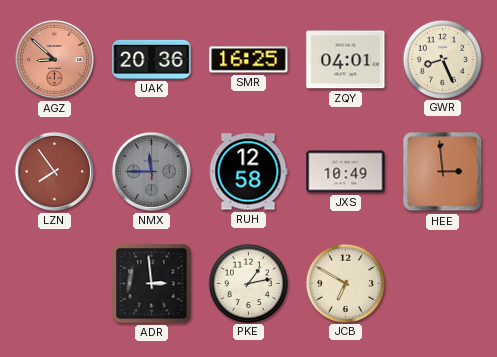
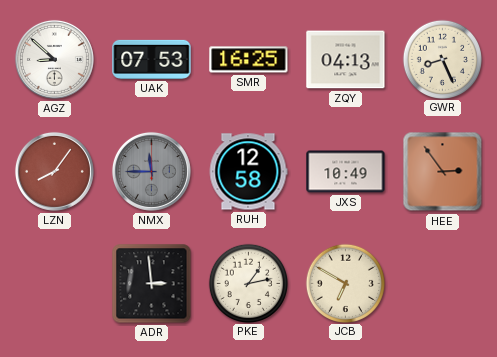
AGZ dial: salmon -> white
UAK: 20:36 -> 07:53
ZQY: 04:01 -> 04:13
LZN: 7:54 -> 8:06
HEE: 2:59 -> 2:54
